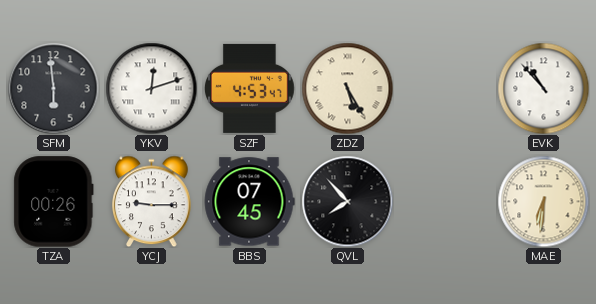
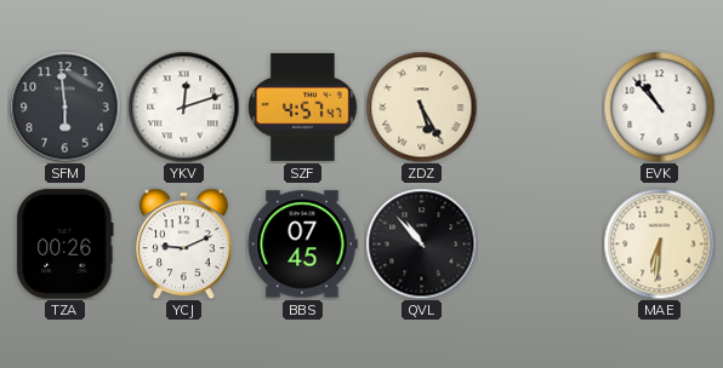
SZF: 4:53 -> 4:57
YCJ: 9:15 -> 9:11
QVL: 7:53 -> 10:53
